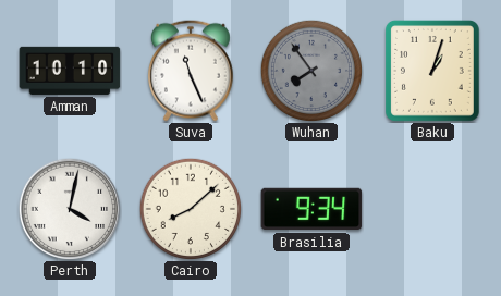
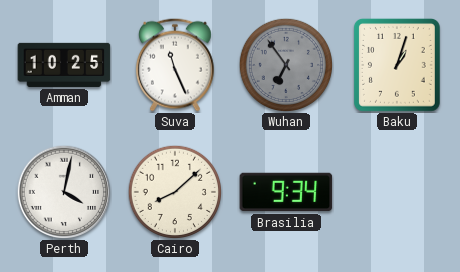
Amman: 10:10 -> 10:25
Wuhan: 7:54 -> 6:54
